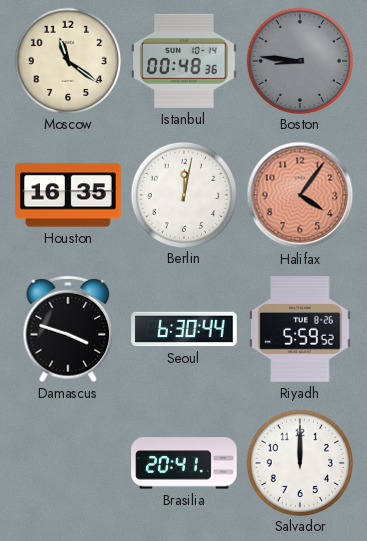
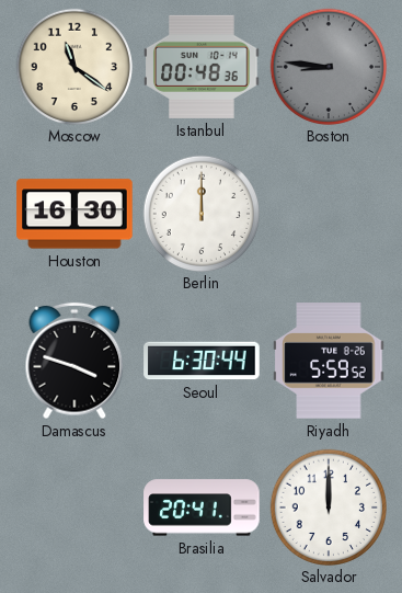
Houston: 16:35 -> 16:30
Berlin: 12:02 -> 12:00
Halifax: 4:06 -> none
